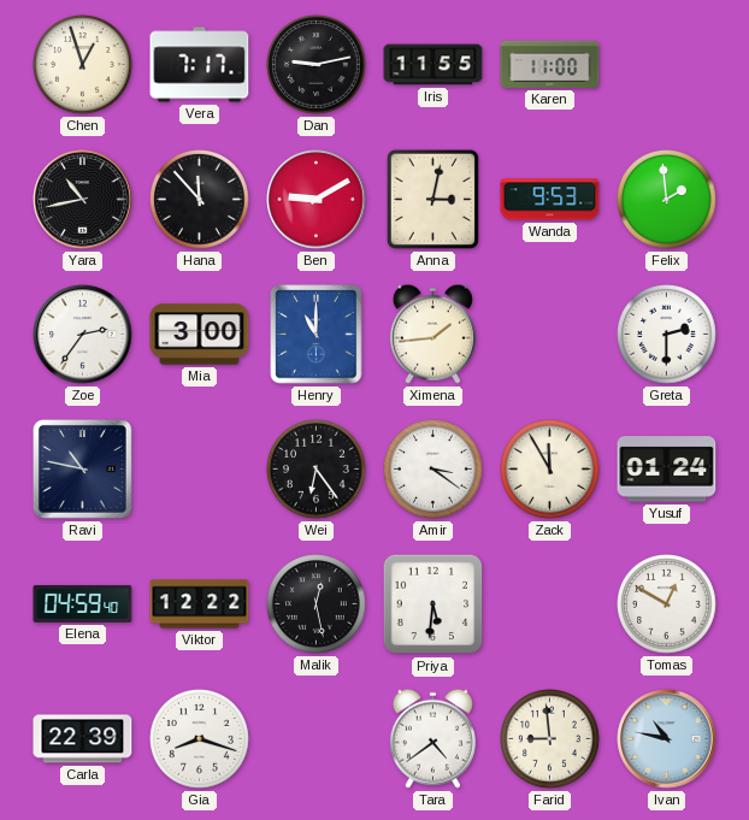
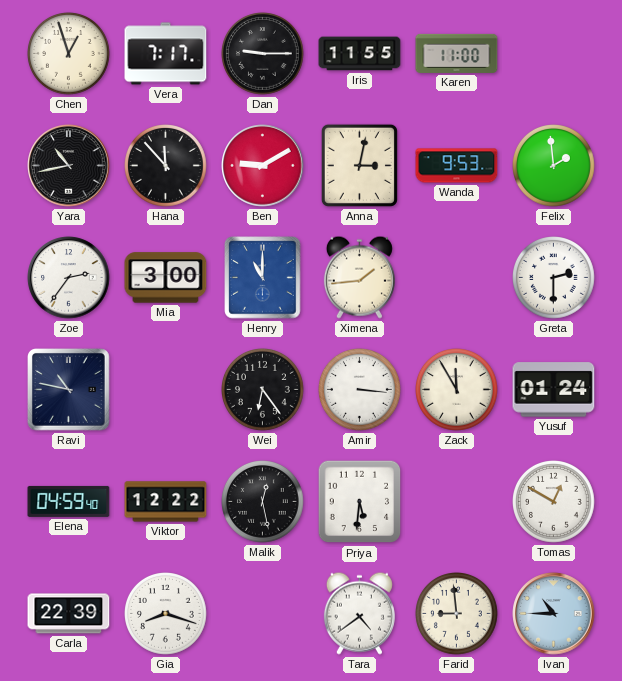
Dan: 9:13 -> 9:15
Amir: 3:21 -> 3:16
Ivan: 10:47 -> 10:45
